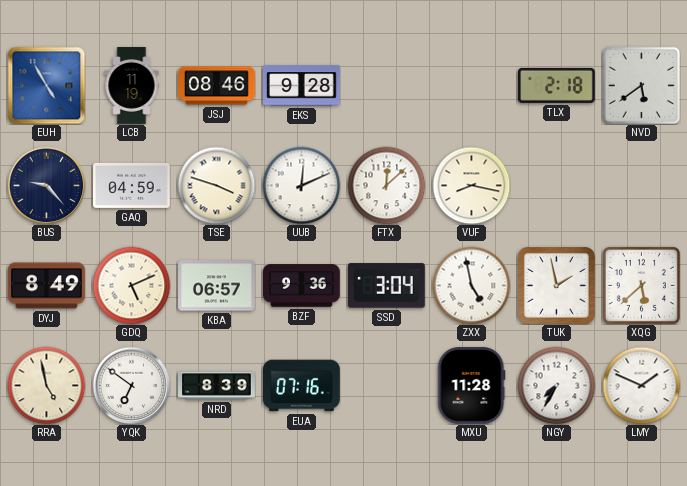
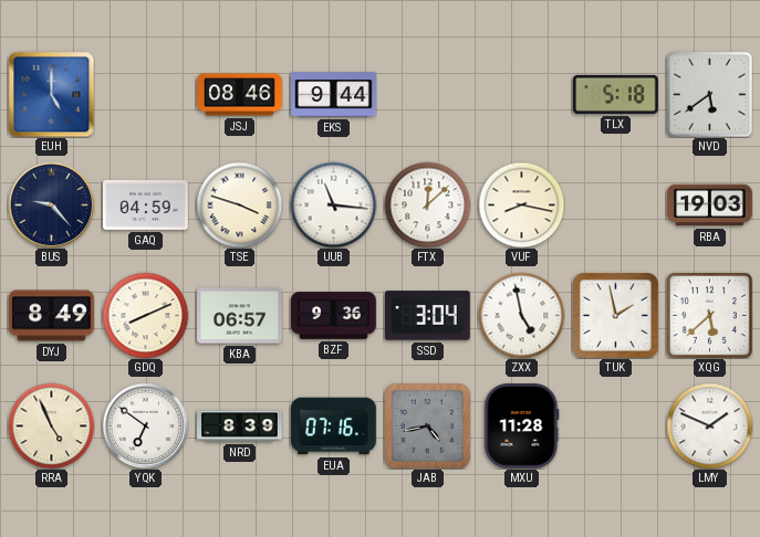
EUH: 4:55 -> 5:00
LCB: 11:19 -> none
EKS: 9:28 -> 9:44
TLX: 2:18 -> 5:18
UUB: 12:11 -> 11:16
RBA: none -> 19:03
GDQ: 5:11 -> 8:11
RRA: 4:58 -> 4:56
JAB: none -> 4:43
NGY: 7:35 -> none
